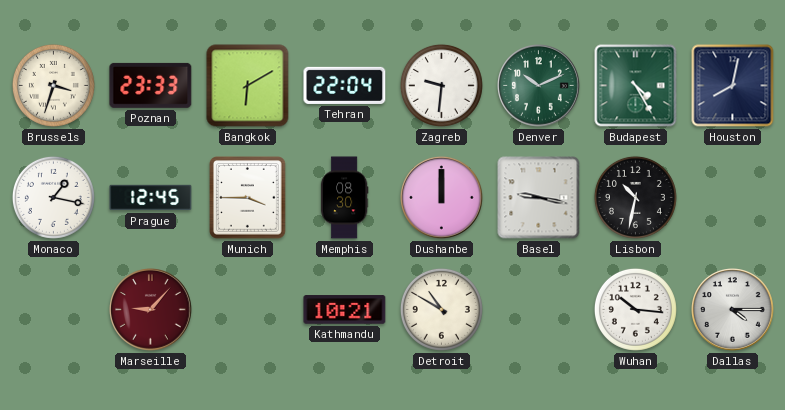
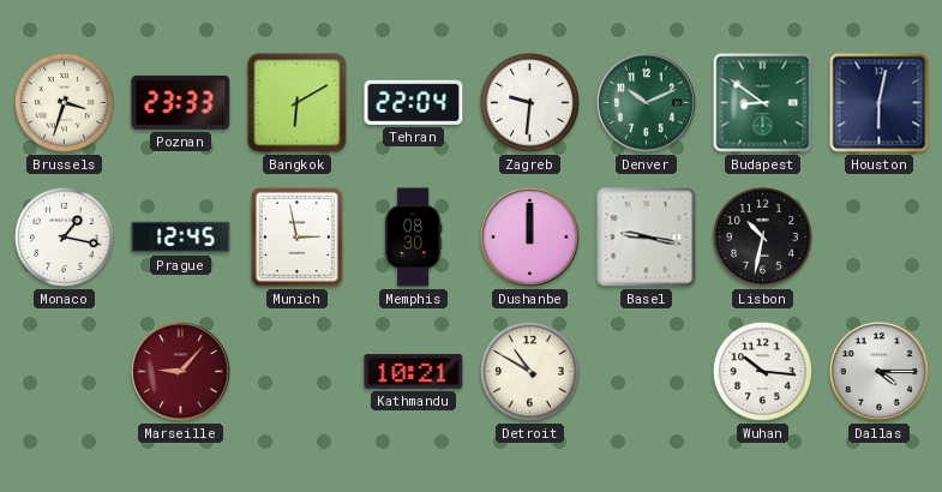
Budapest: 4:25 -> 8:51
Houston: 8:02 -> 6:02
Munich: 3:45 -> 2:58
